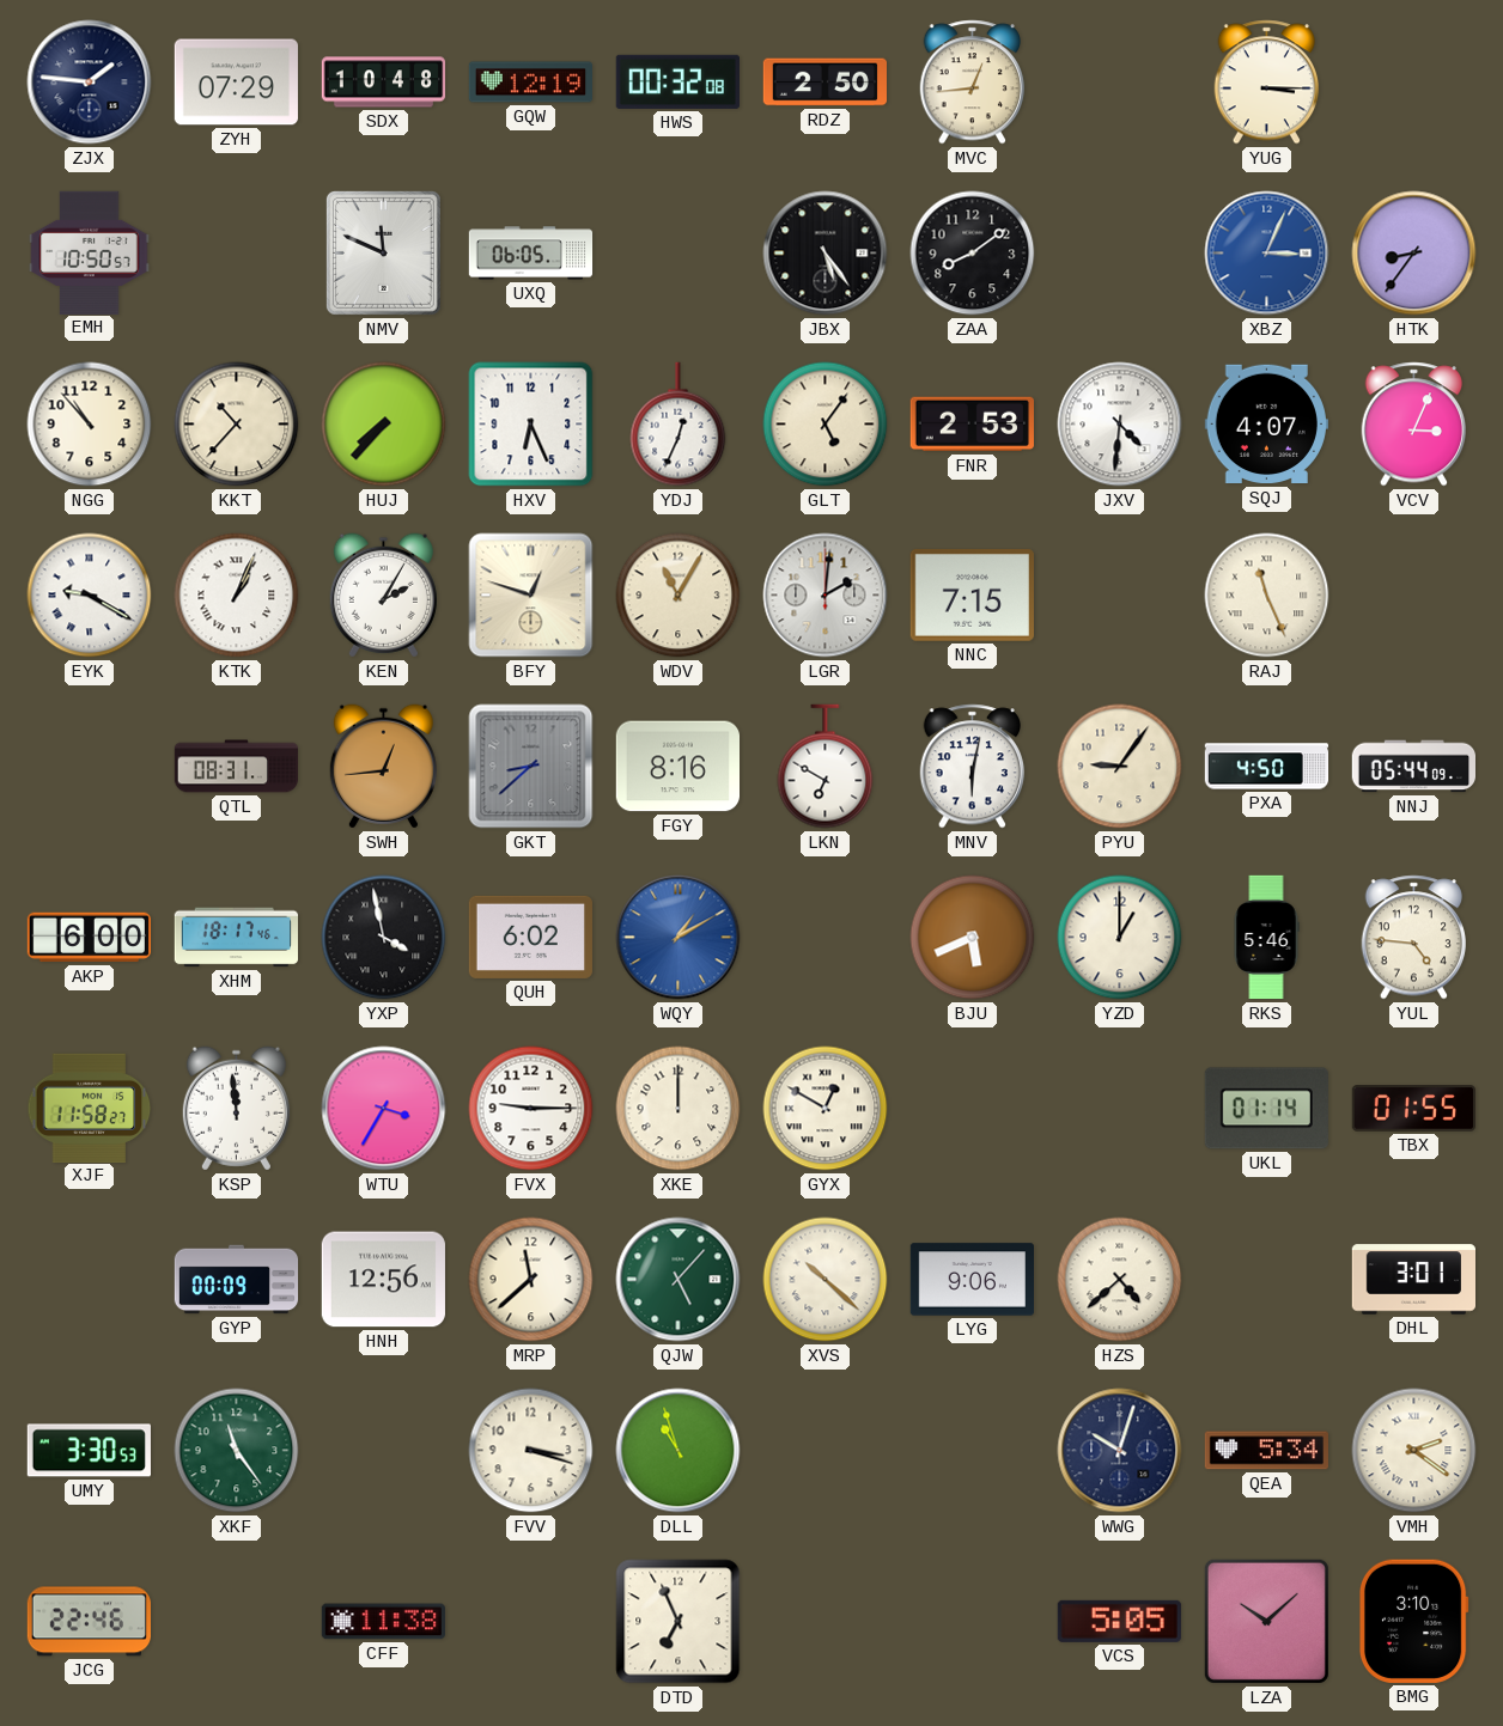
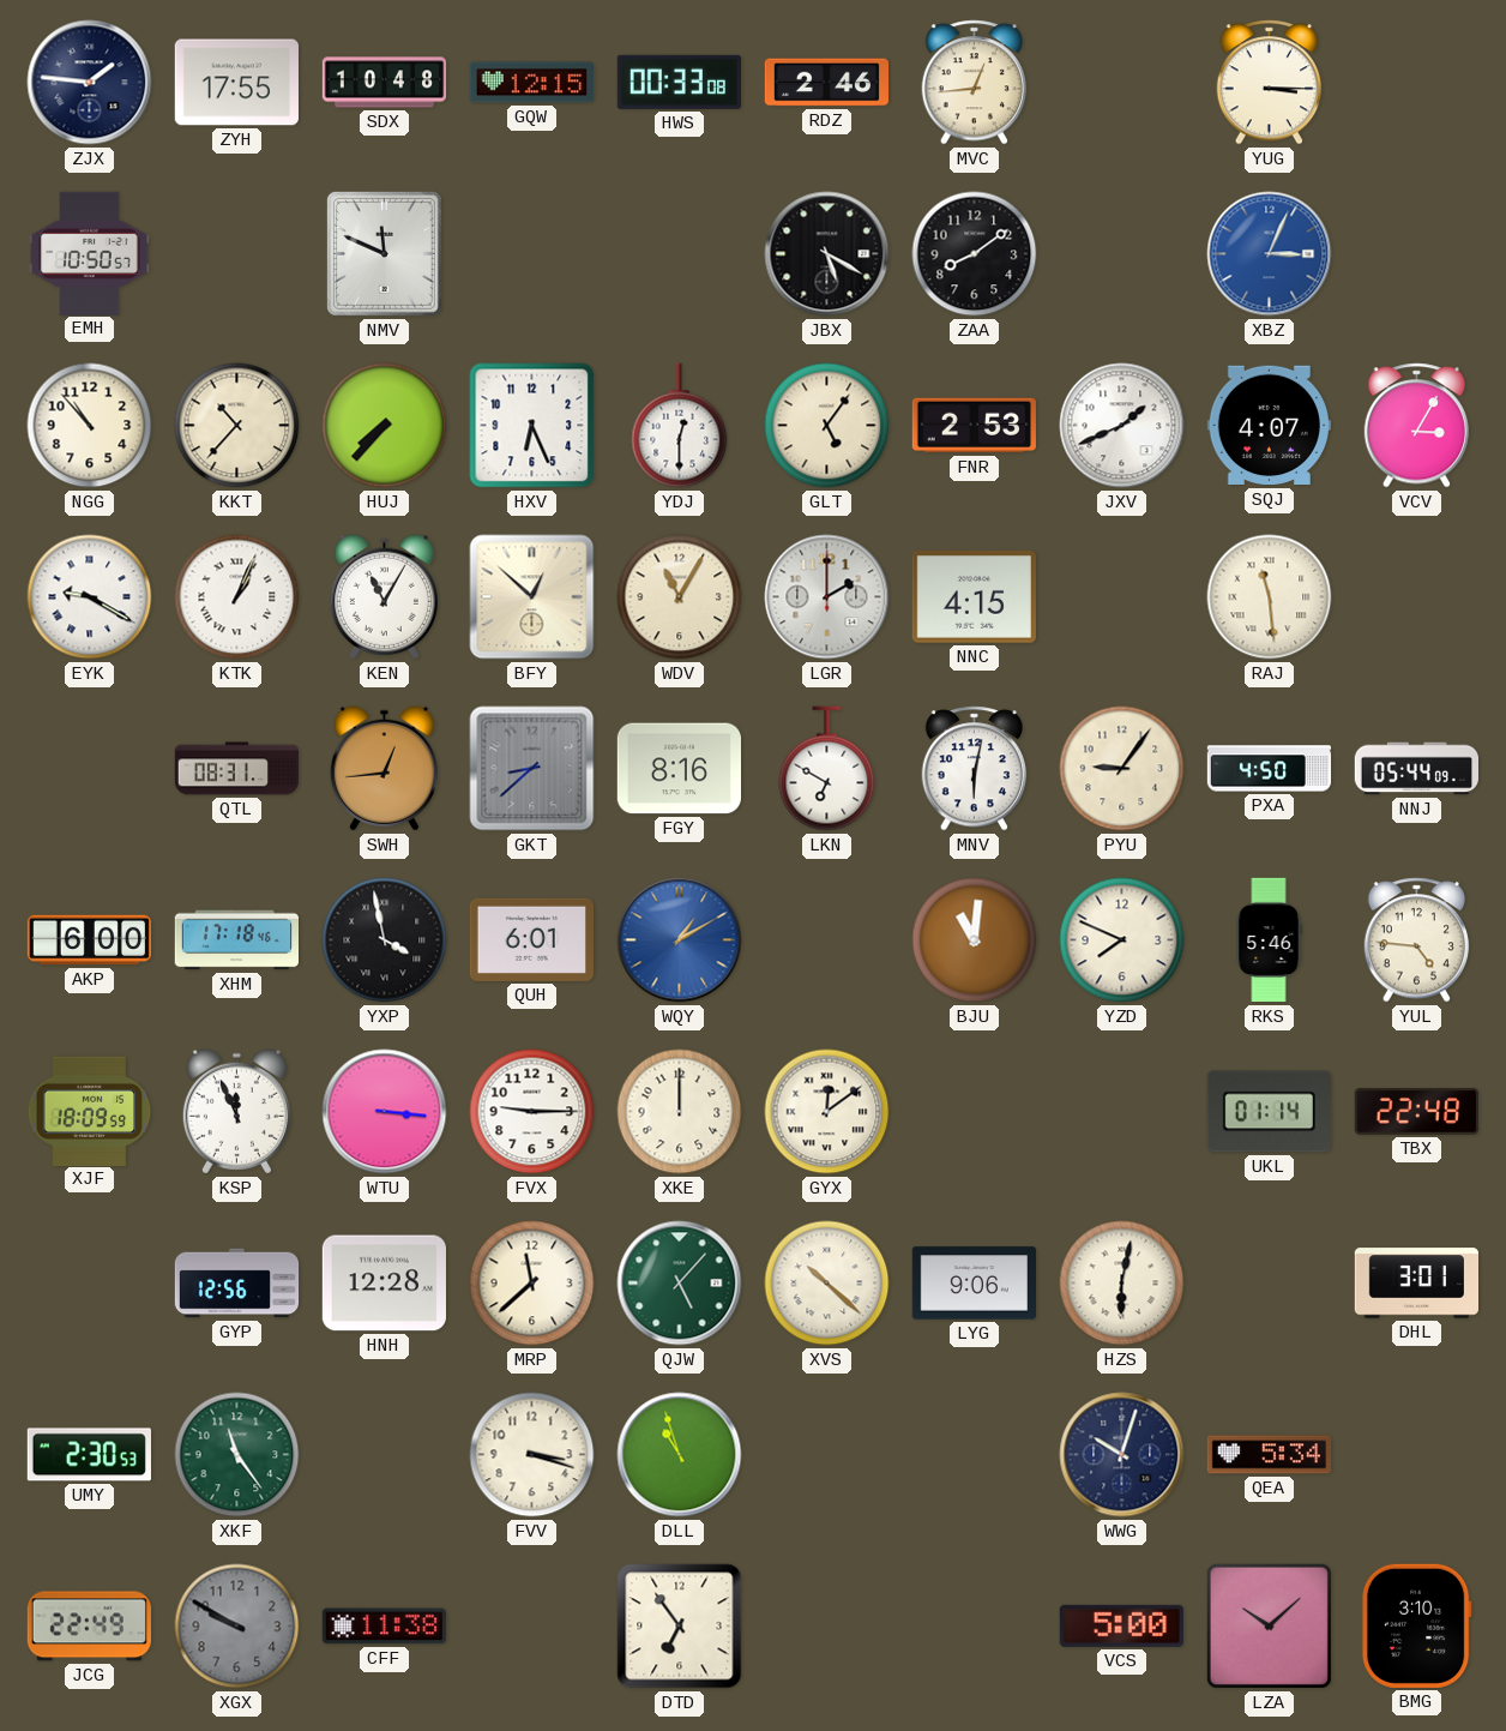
ZYH: 07:29 -> 17:55
GQW: 12:19 -> 12:15
HWS: 00:32 -> 00:33
RDZ: 2:50 -> 2:46
UXQ: 06:05 -> none
JBX: 5:24 -> 5:20
HTK: 8:36 -> none
YDJ: 12:34 -> 12:30
JXV: 4:31 -> 1:41
VCV: 3:04 -> 3:05
KEN: 2:05 -> 11:05
BFY: 12:48 -> 12:52
LGR: 2:01 -> 2:00
NNC: 7:15 -> 4:15
RAJ: 11:26 -> 11:29
XHM: 18:17 -> 17:18
QUH: 6:02 -> 6:01
BJU: 5:41 -> 11:01
YZD: 1:00 -> 7:49
XJF: 11:58 -> 18:09
KSP: 11:59 -> 11:56
WTU: 3:35 -> 3:16
GYX: 12:50 -> 12:09
TBX: 01:55 -> 22:48
GYP: 00:09 -> 12:56
HNH: 12:56 -> 12:28
HZS: 4:38 -> 6:02
UMY: 3:30 -> 2:30
VMH: 2:21 -> none
JCG: 22:46 -> 22:49
XGX: none -> 9:50
DTD: 6:56 -> 6:54
VCS: 5:05 -> 5:00
